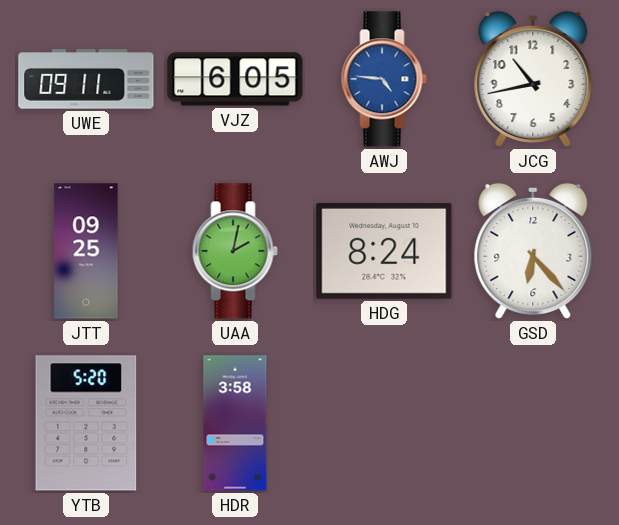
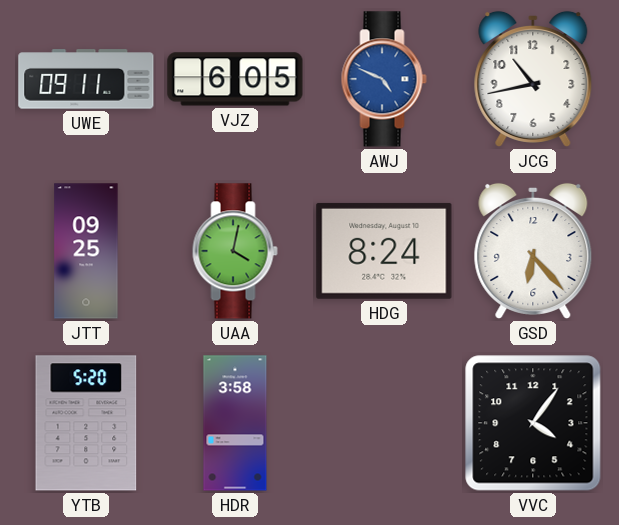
AWJ: 4:46 -> 4:49
UAA: 2:02 -> 4:02
VVC: none -> 4:06
